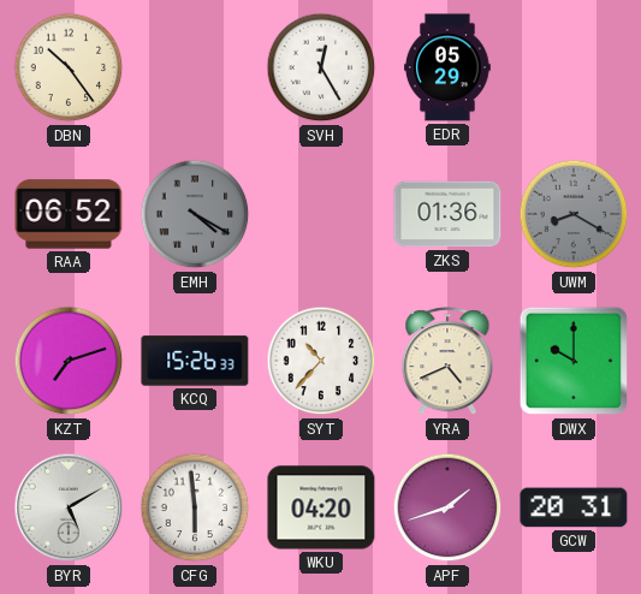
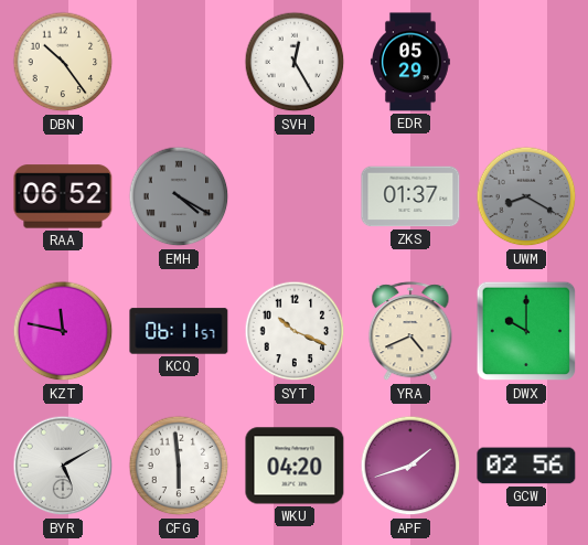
ZKS: 01:36 -> 01:37
KZT: 7:12 -> 11:47
KCQ: 15:26 -> 06:11
SYT: 10:37 -> 10:19
GCW: 20:31 -> 02:56
